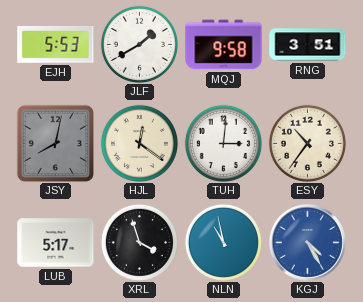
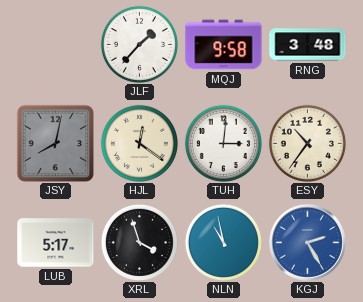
EJH: 5:53 -> none
JLF: 1:40 -> 1:37
RNG: 3:51 -> 3:48
KGJ: 4:25 -> 2:25
